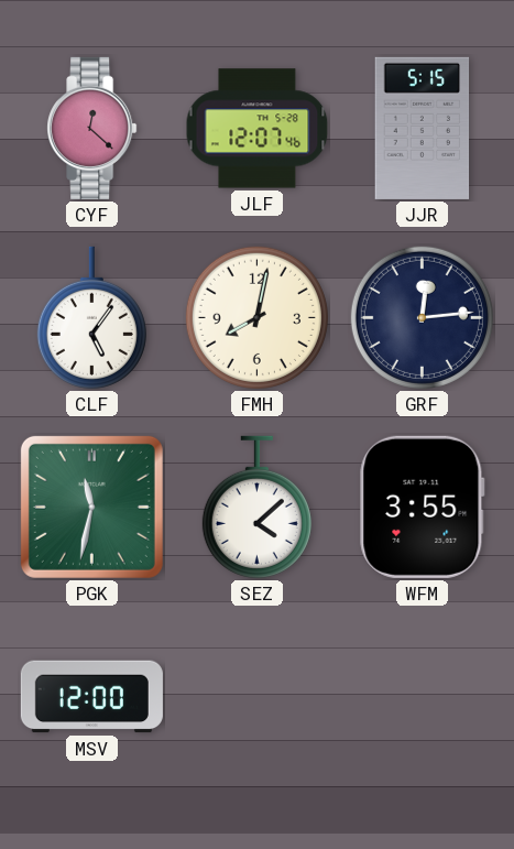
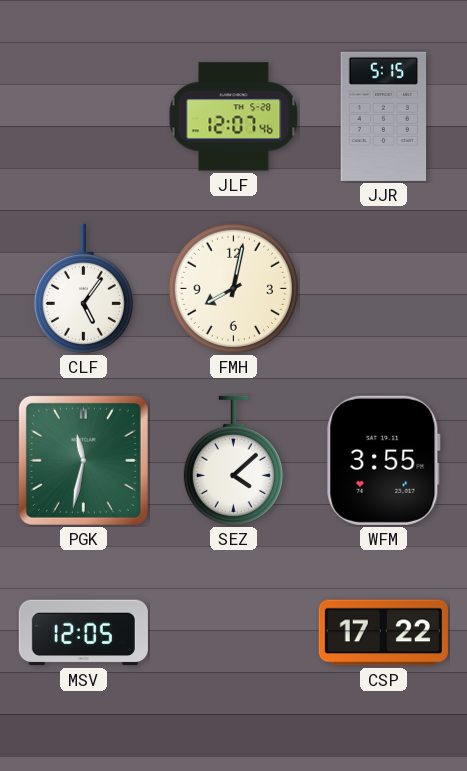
CYF: 12:22 -> none
GRF: 12:14 -> none
MSV: 12:00 -> 12:05
CSP: none -> 17:22
